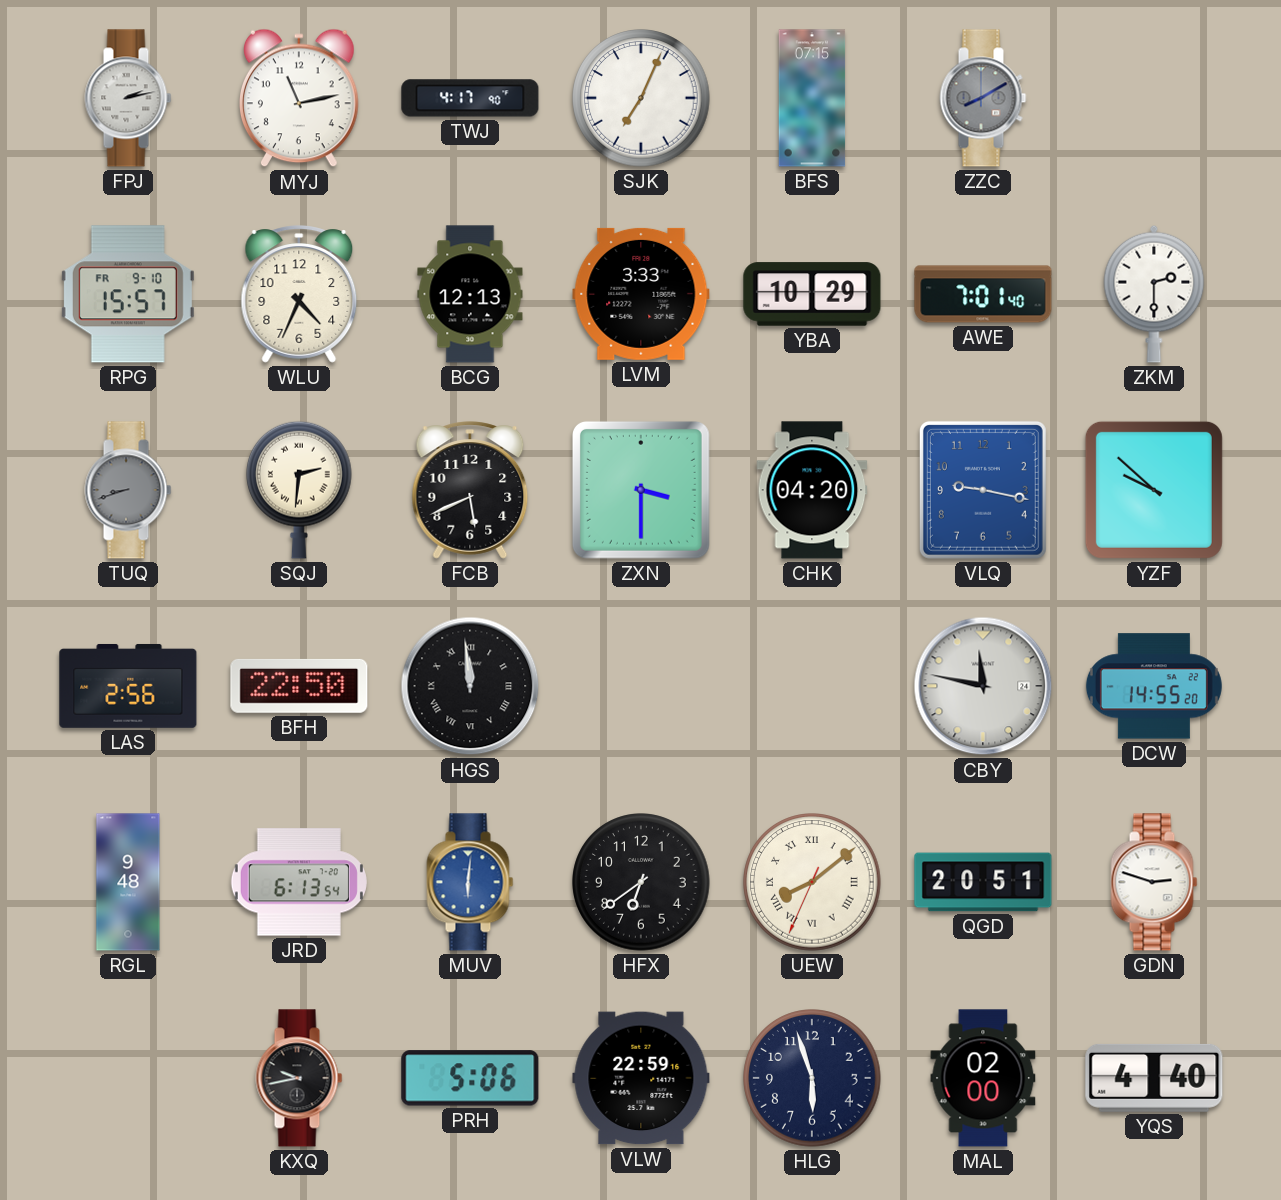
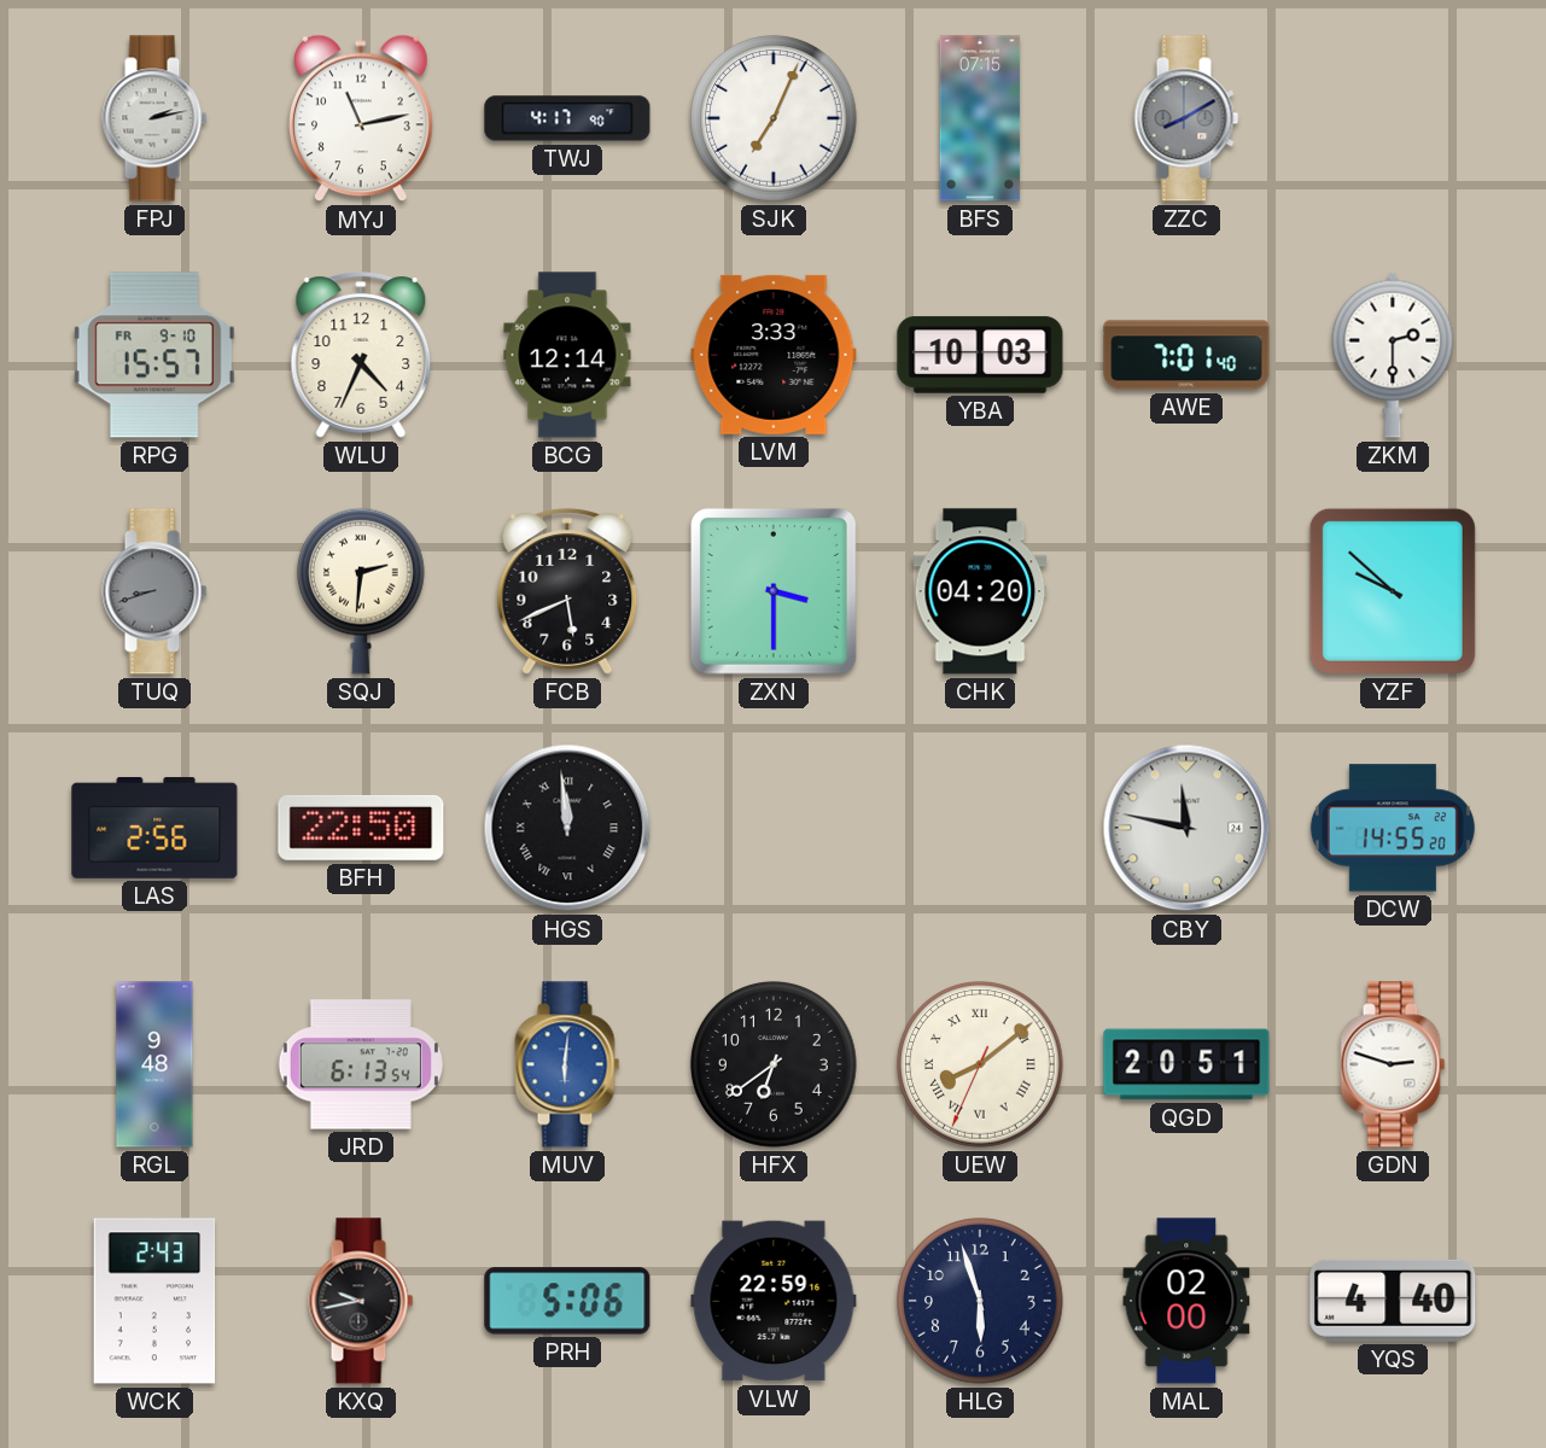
BCG: 12:13 -> 12:14
YBA: 10:29 -> 10:03
VLQ: 9:17 -> none
WCK: none -> 2:43
